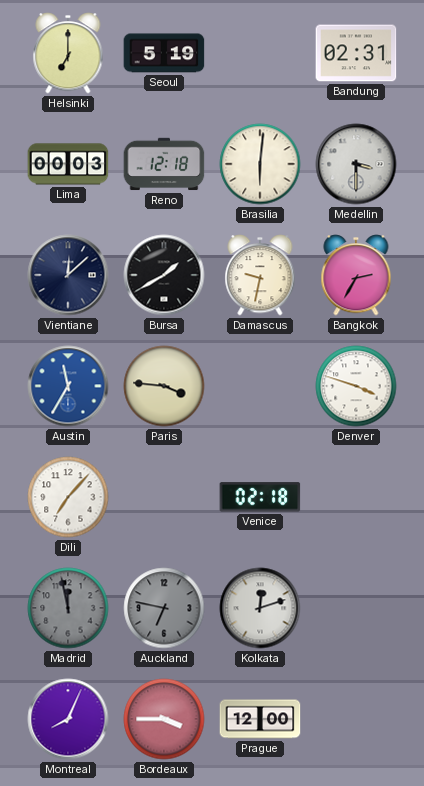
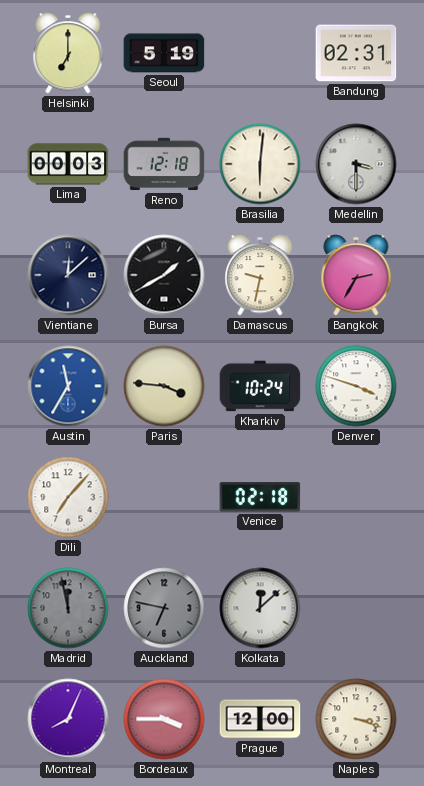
Kharkiv: none -> 10:24
Kolkata: 12:12 -> 12:08
Naples: none -> 3:18
